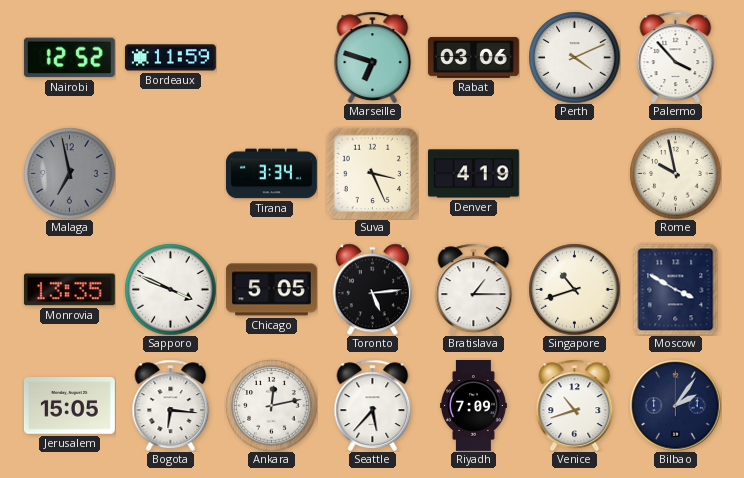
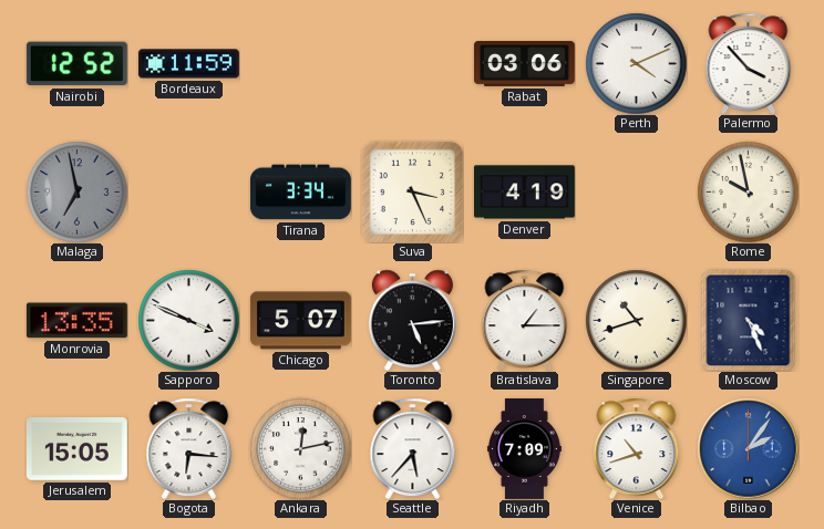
Marseille: 6:48 -> none
Chicago: 5:05 -> 5:07
Moscow: 3:50 -> 4:26
Bilbao dial: navy -> blue
